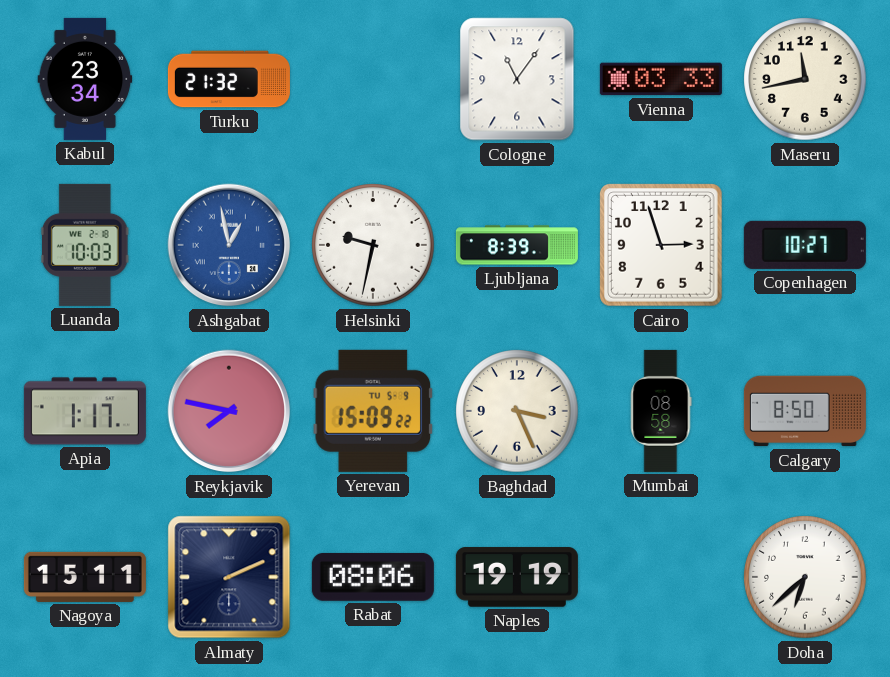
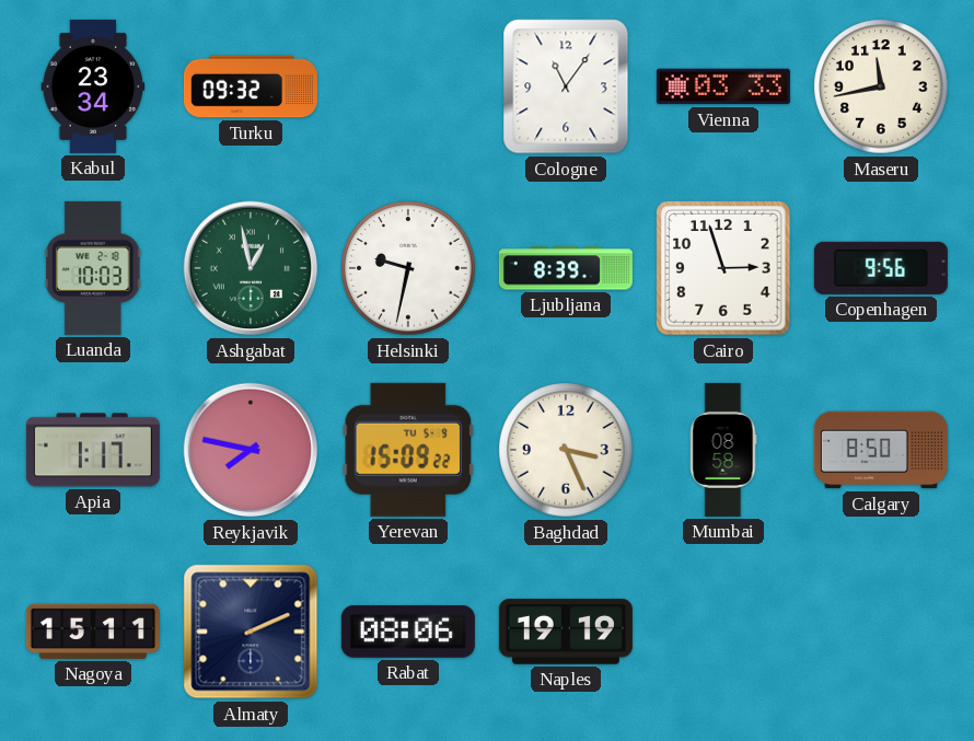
Turku: 21:32 -> 09:32
Ashgabat dial: blue -> green
Copenhagen: 10:27 -> 9:56
Doha: 6:38 -> none
